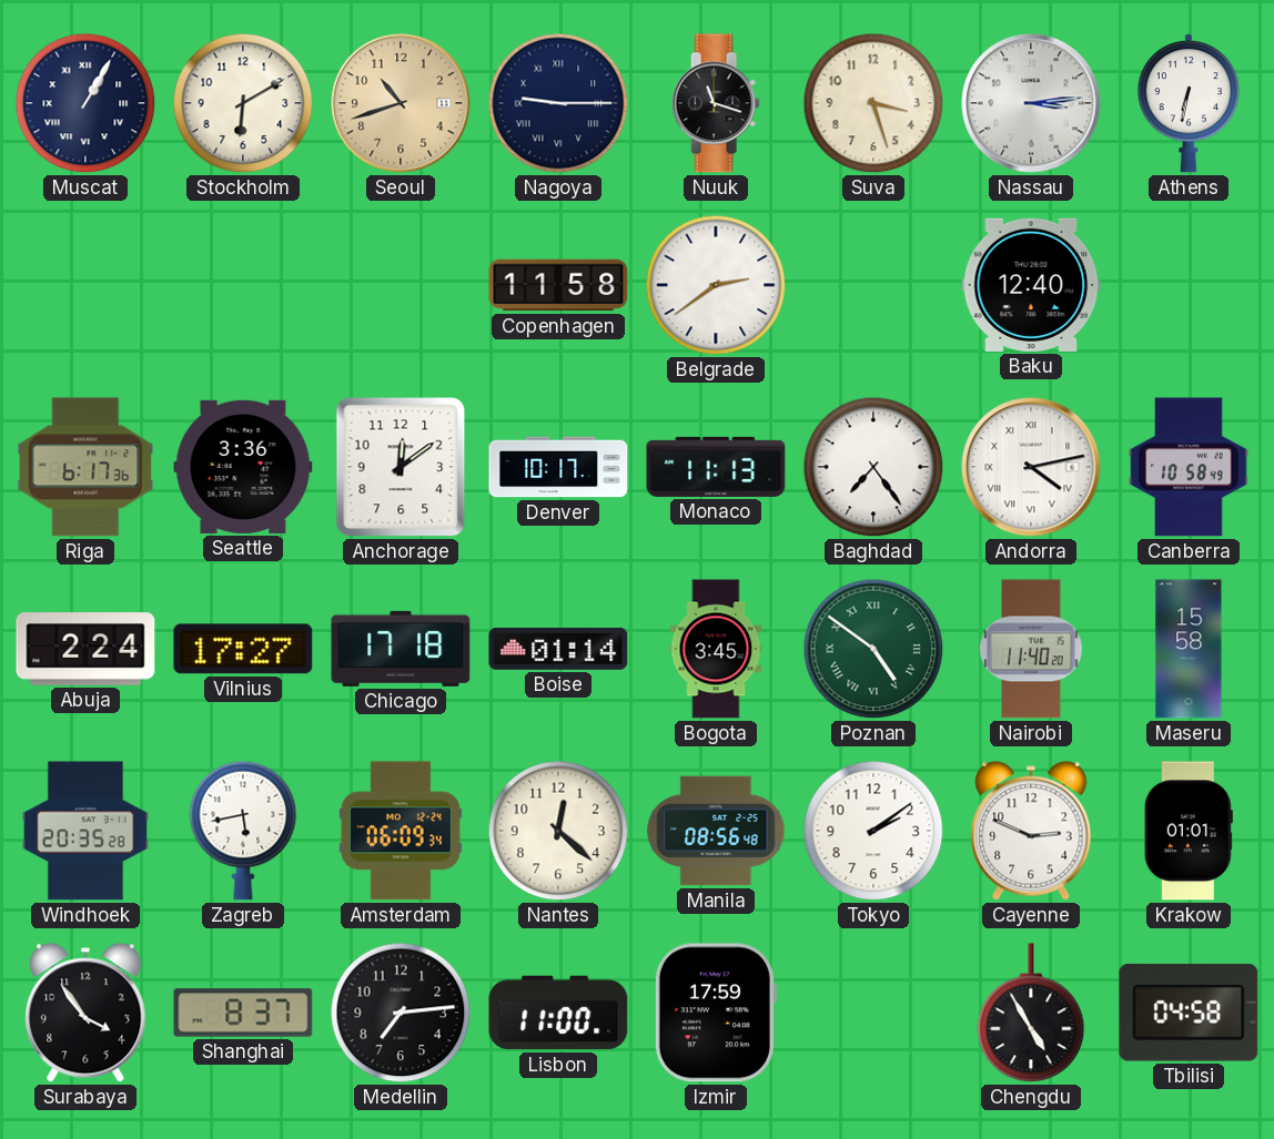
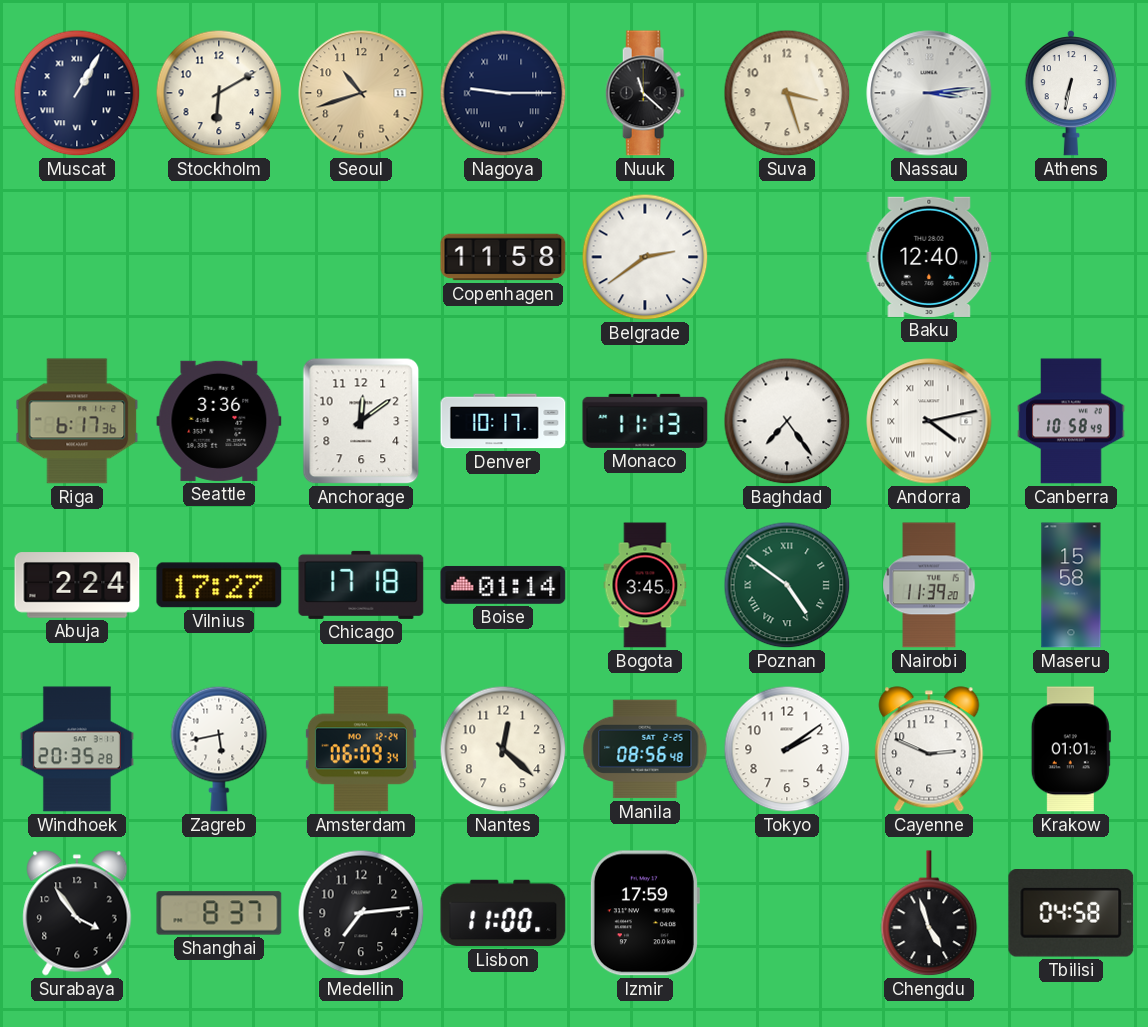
Nuuk: 11:18 -> 11:22
Nairobi: 11:40 -> 11:39
Chengdu: 4:55 -> 4:57
